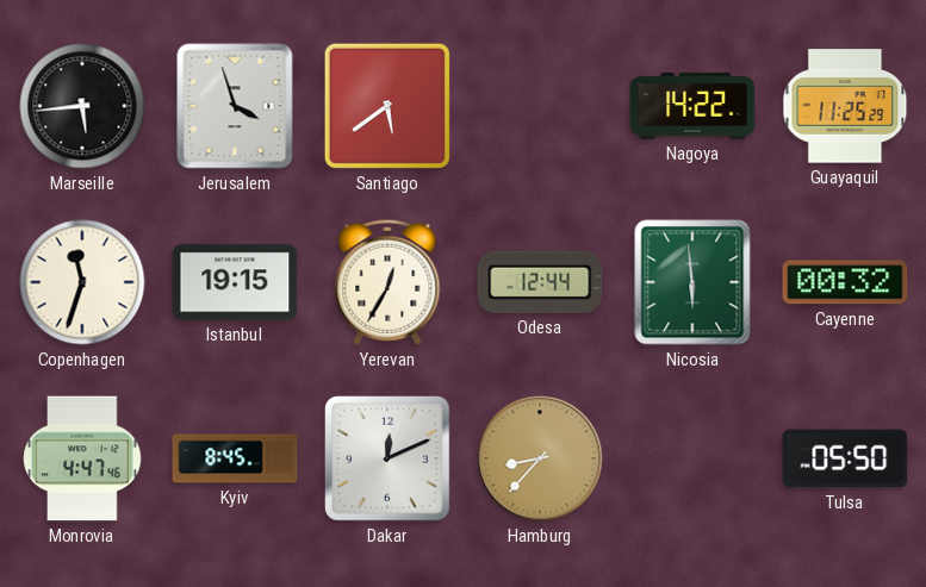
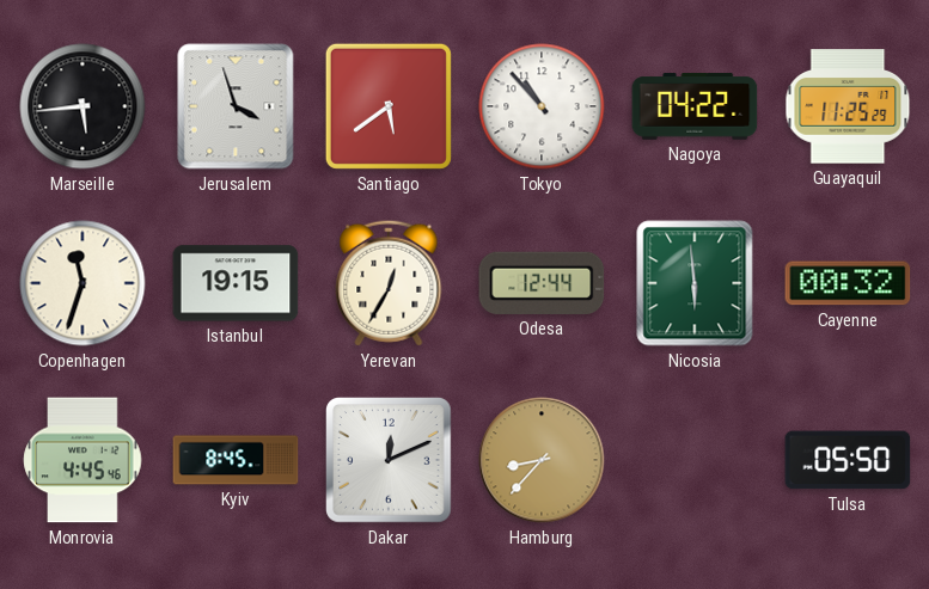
Tokyo: none -> 10:53
Nagoya: 14:22 -> 04:22
Monrovia: 4:47 -> 4:45
